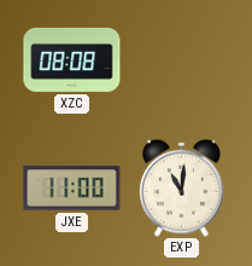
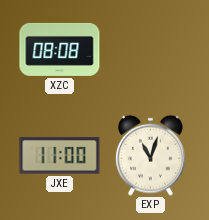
EXP: 11:01 -> 11:03
